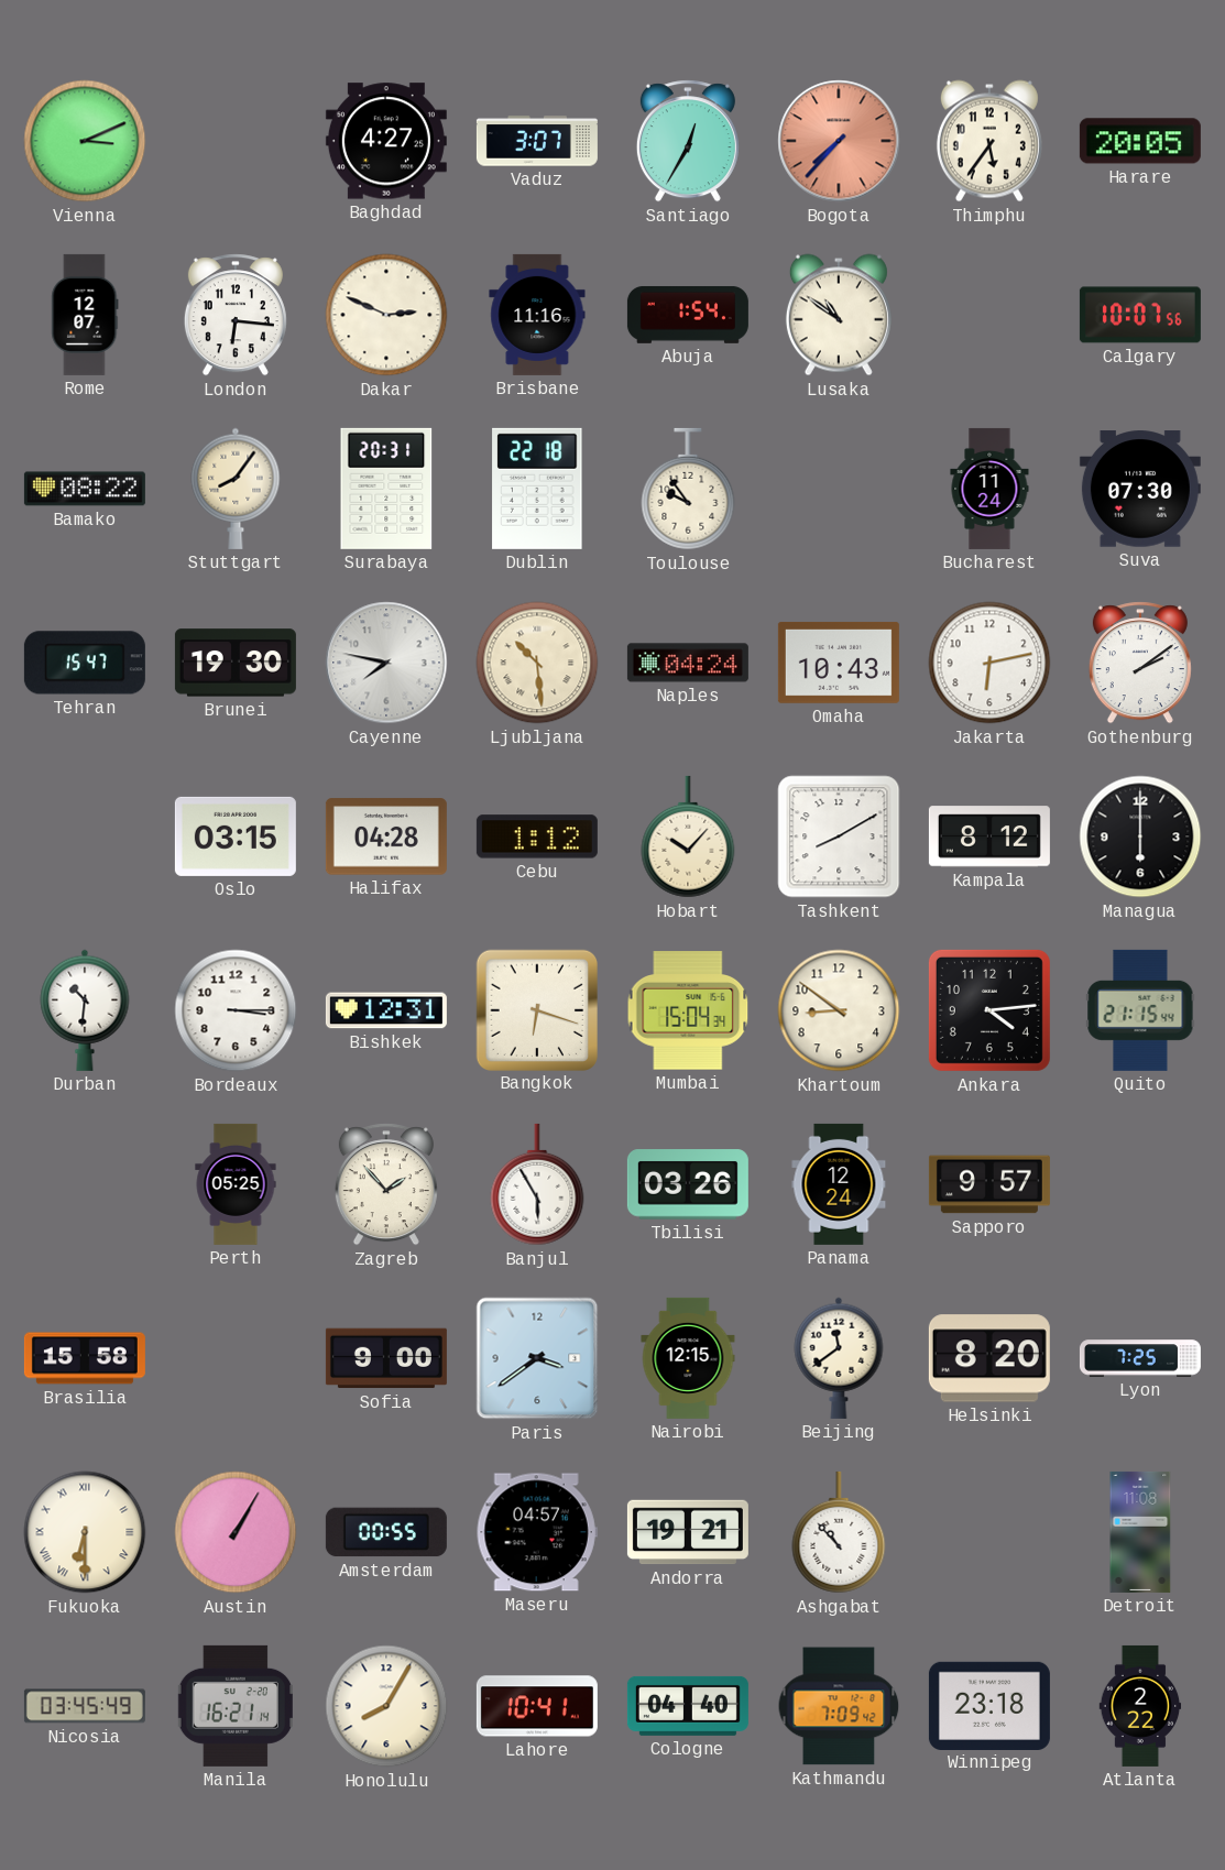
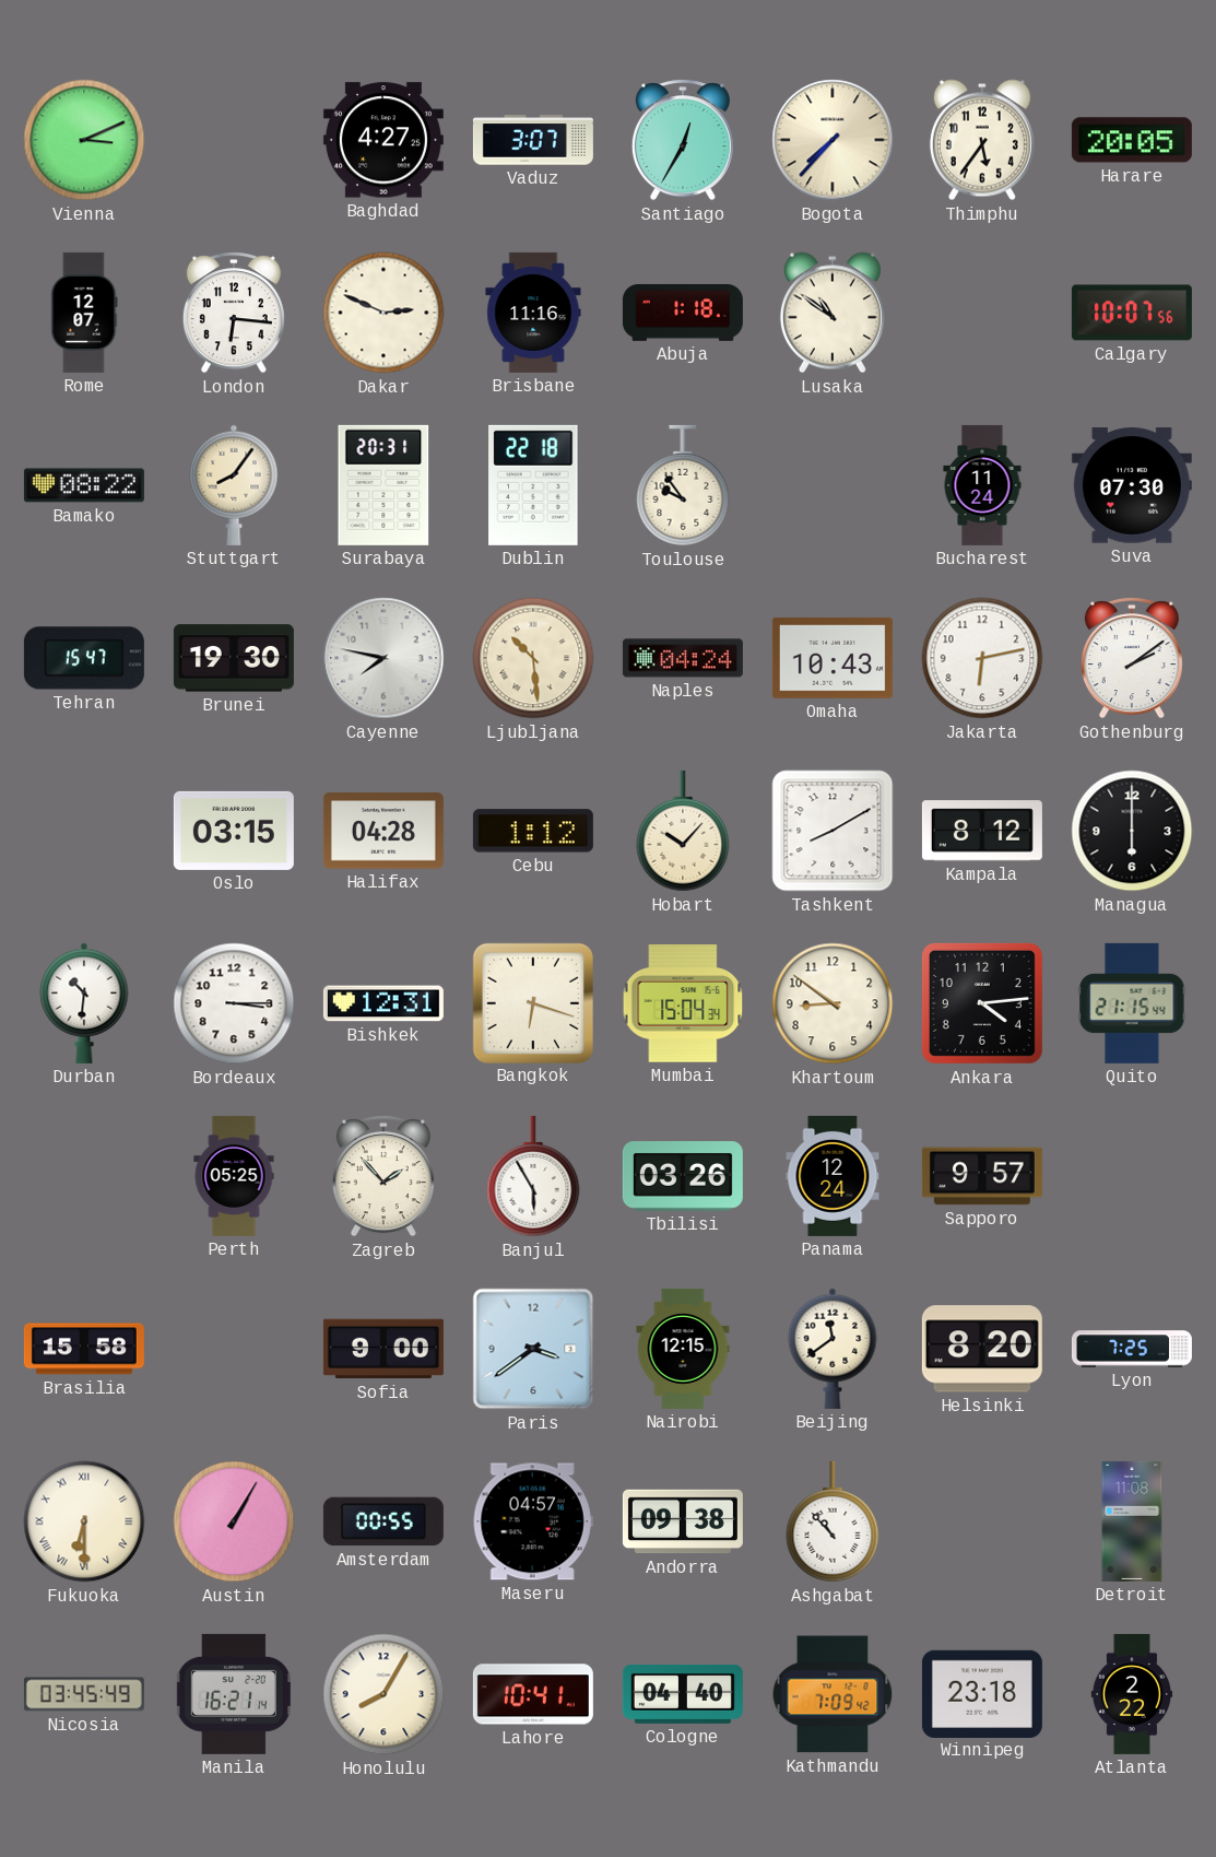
Bogota dial: salmon -> cream
Abuja: 1:54 -> 1:18
Andorra: 19:21 -> 09:38
